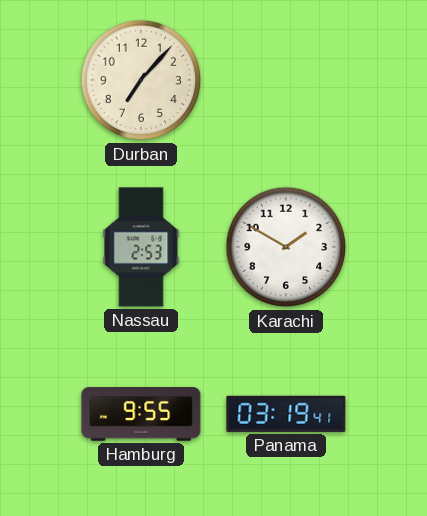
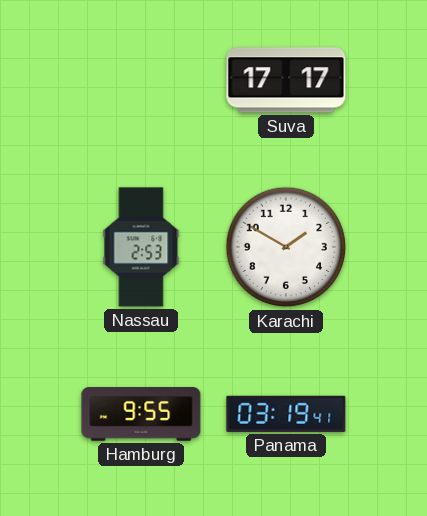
Durban: 7:07 -> none
Suva: none -> 17:17
